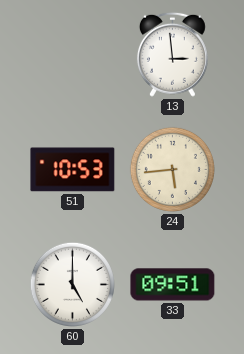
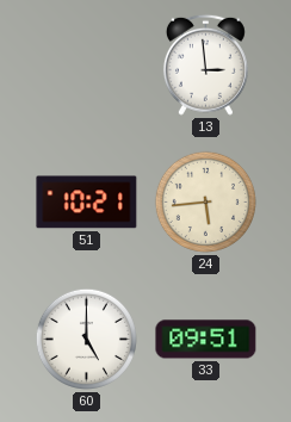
51: 10:53 -> 10:21
